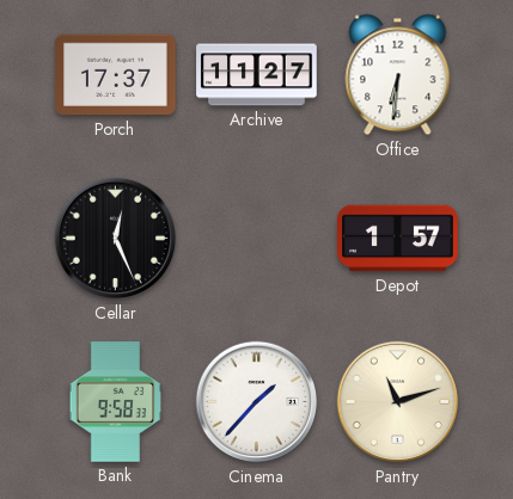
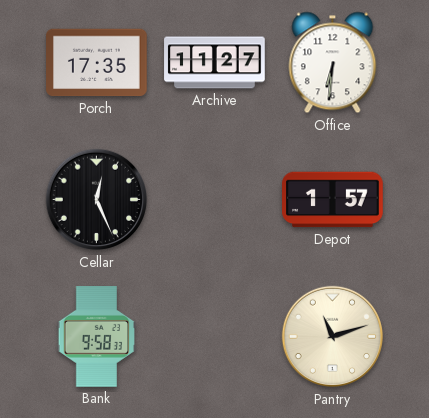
Porch: 17:37 -> 17:35
Cinema: 1:37 -> none
